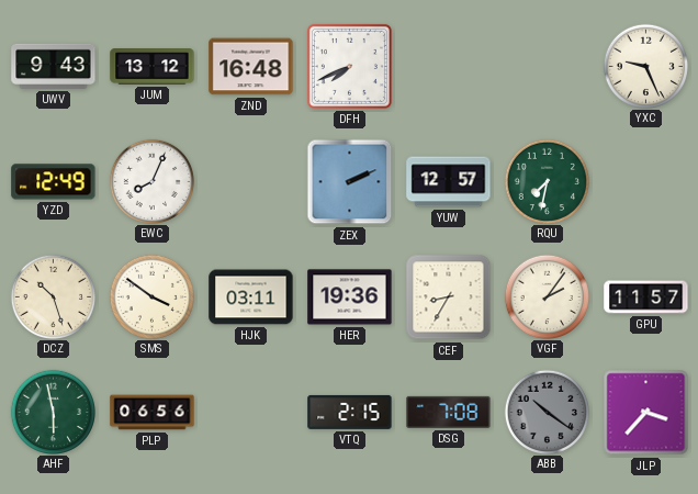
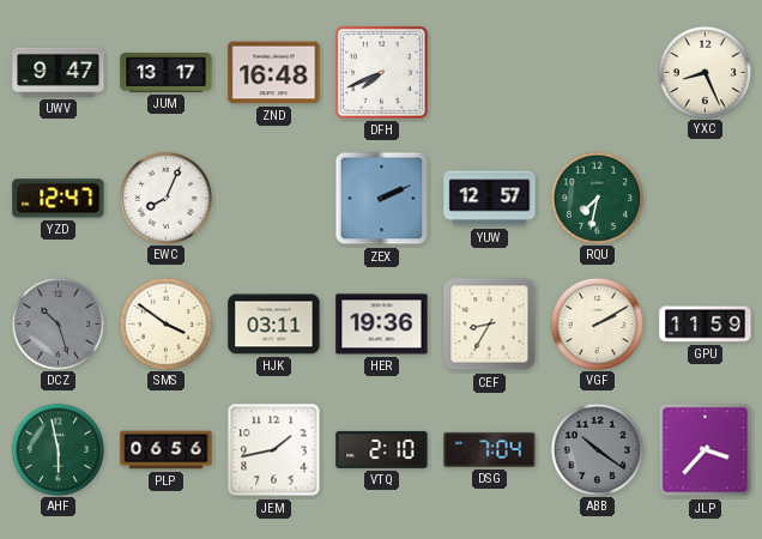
UWV: 9:43 -> 9:47
JUM: 13:12 -> 13:17
YXC: 9:26 -> 8:26
YZD: 12:49 -> 12:47
DCZ dial: cream -> grey
VGF: 2:06 -> 2:10
GPU: 11:57 -> 11:59
JEM: none -> 1:43
VTQ: 2:15 -> 2:10
DSG: 7:08 -> 7:04
